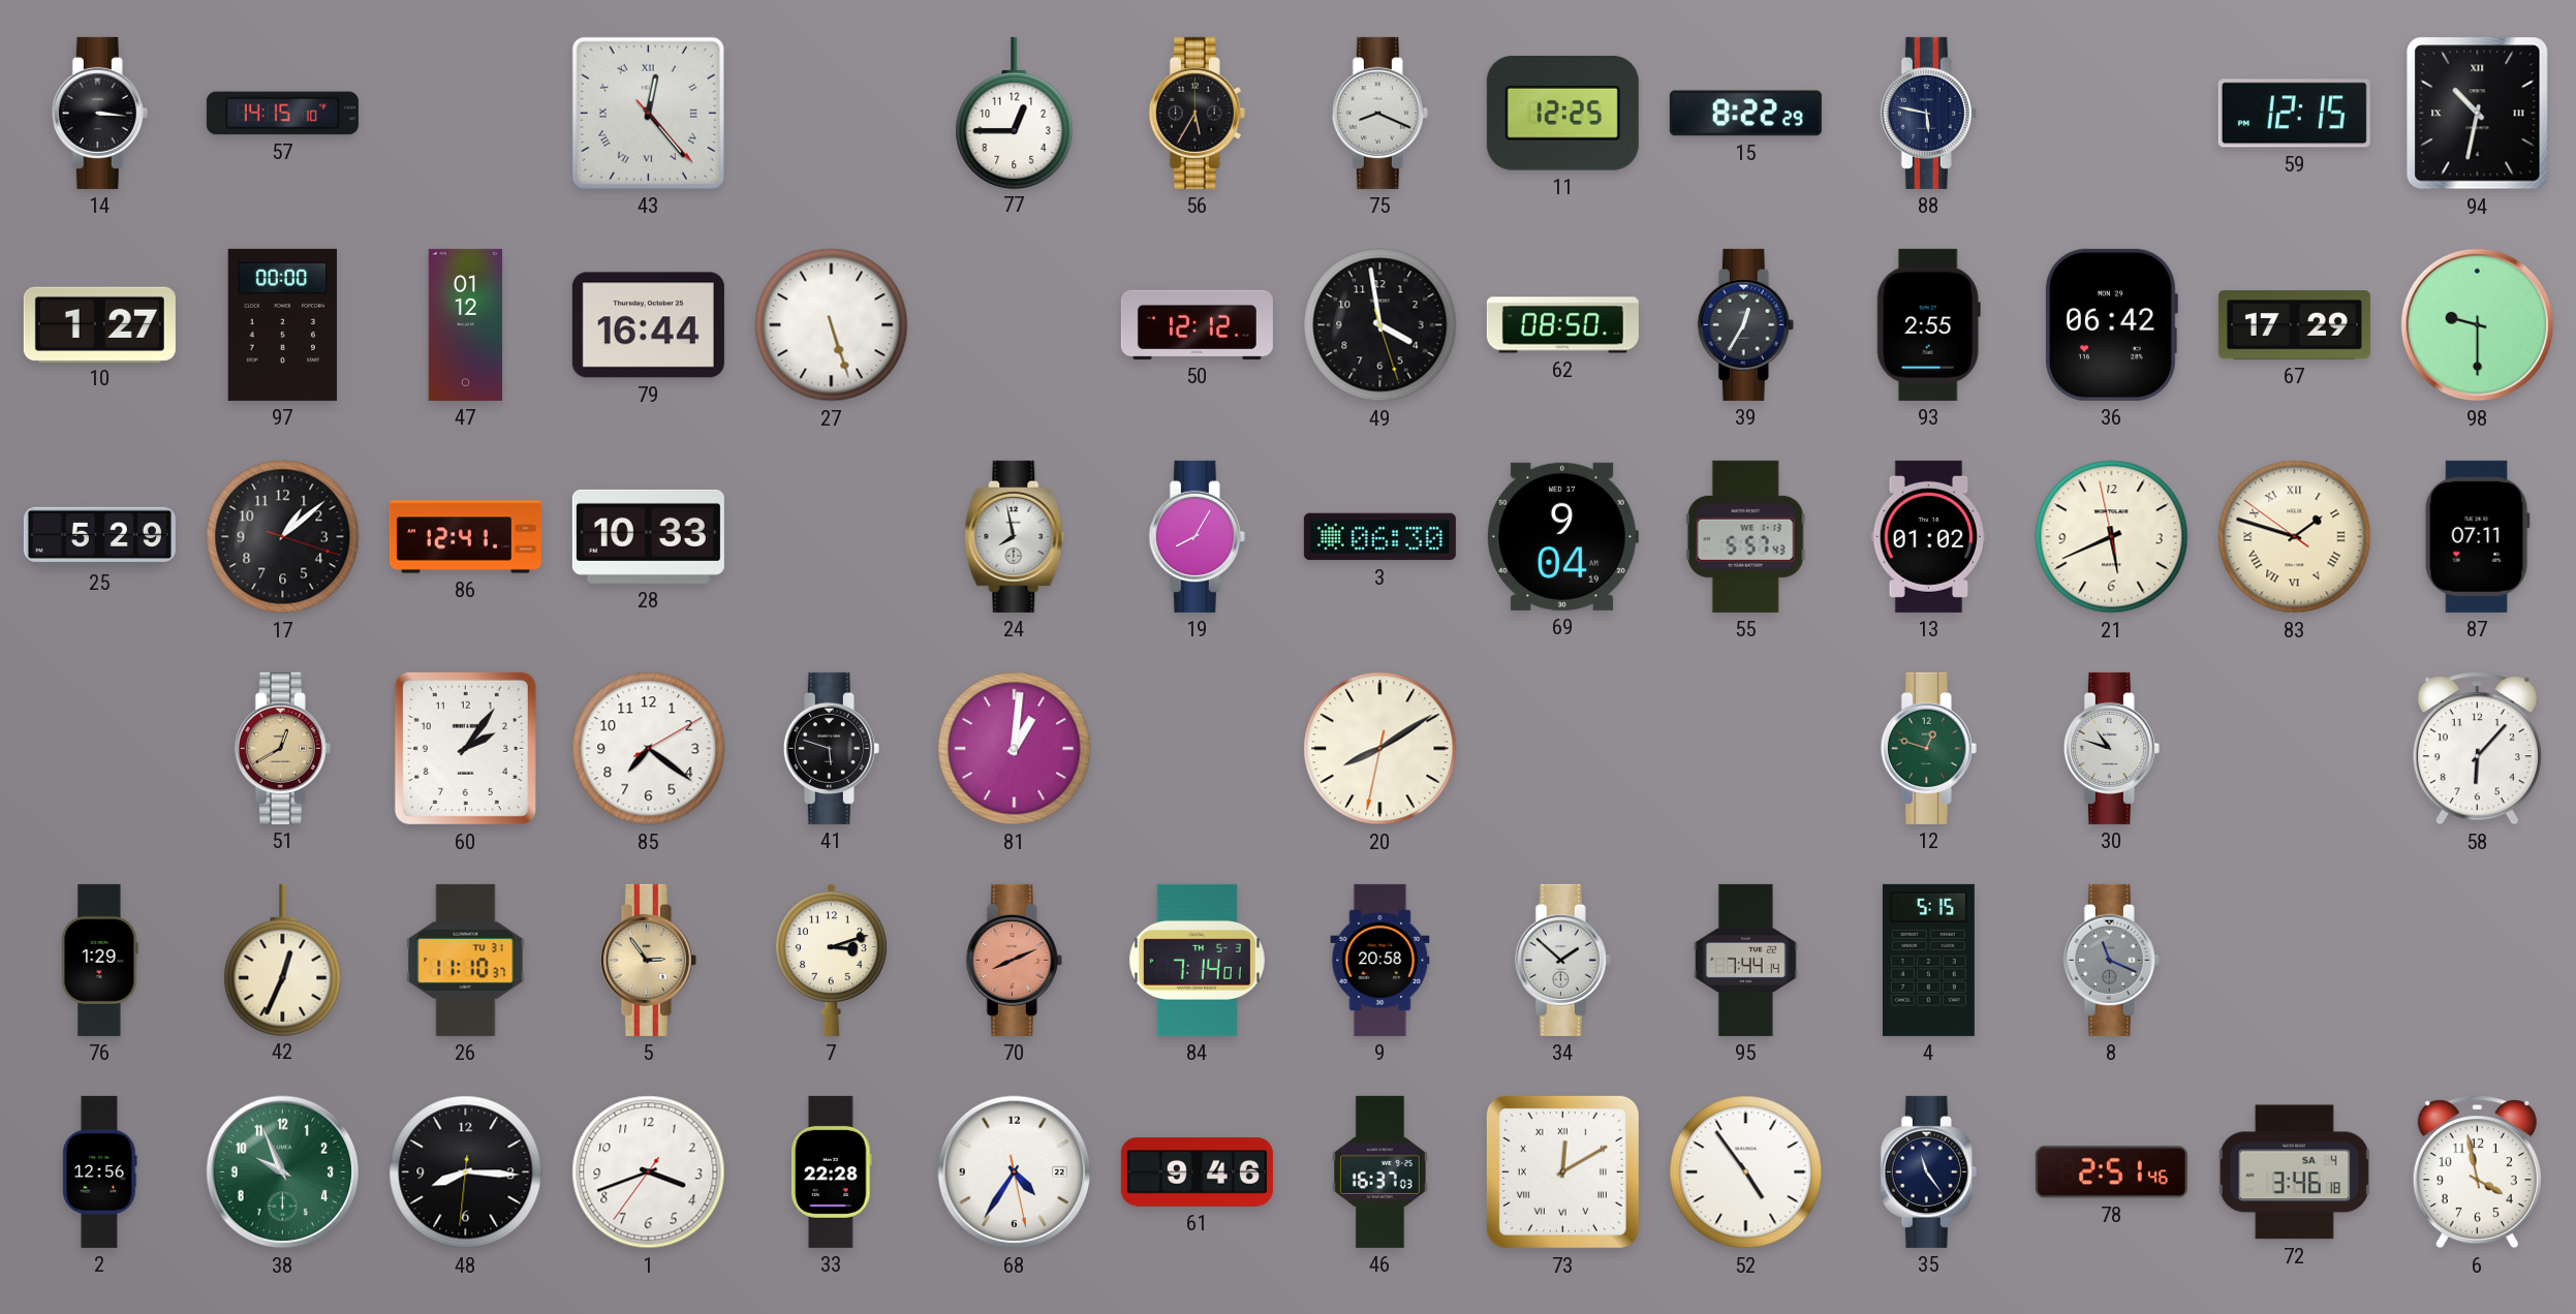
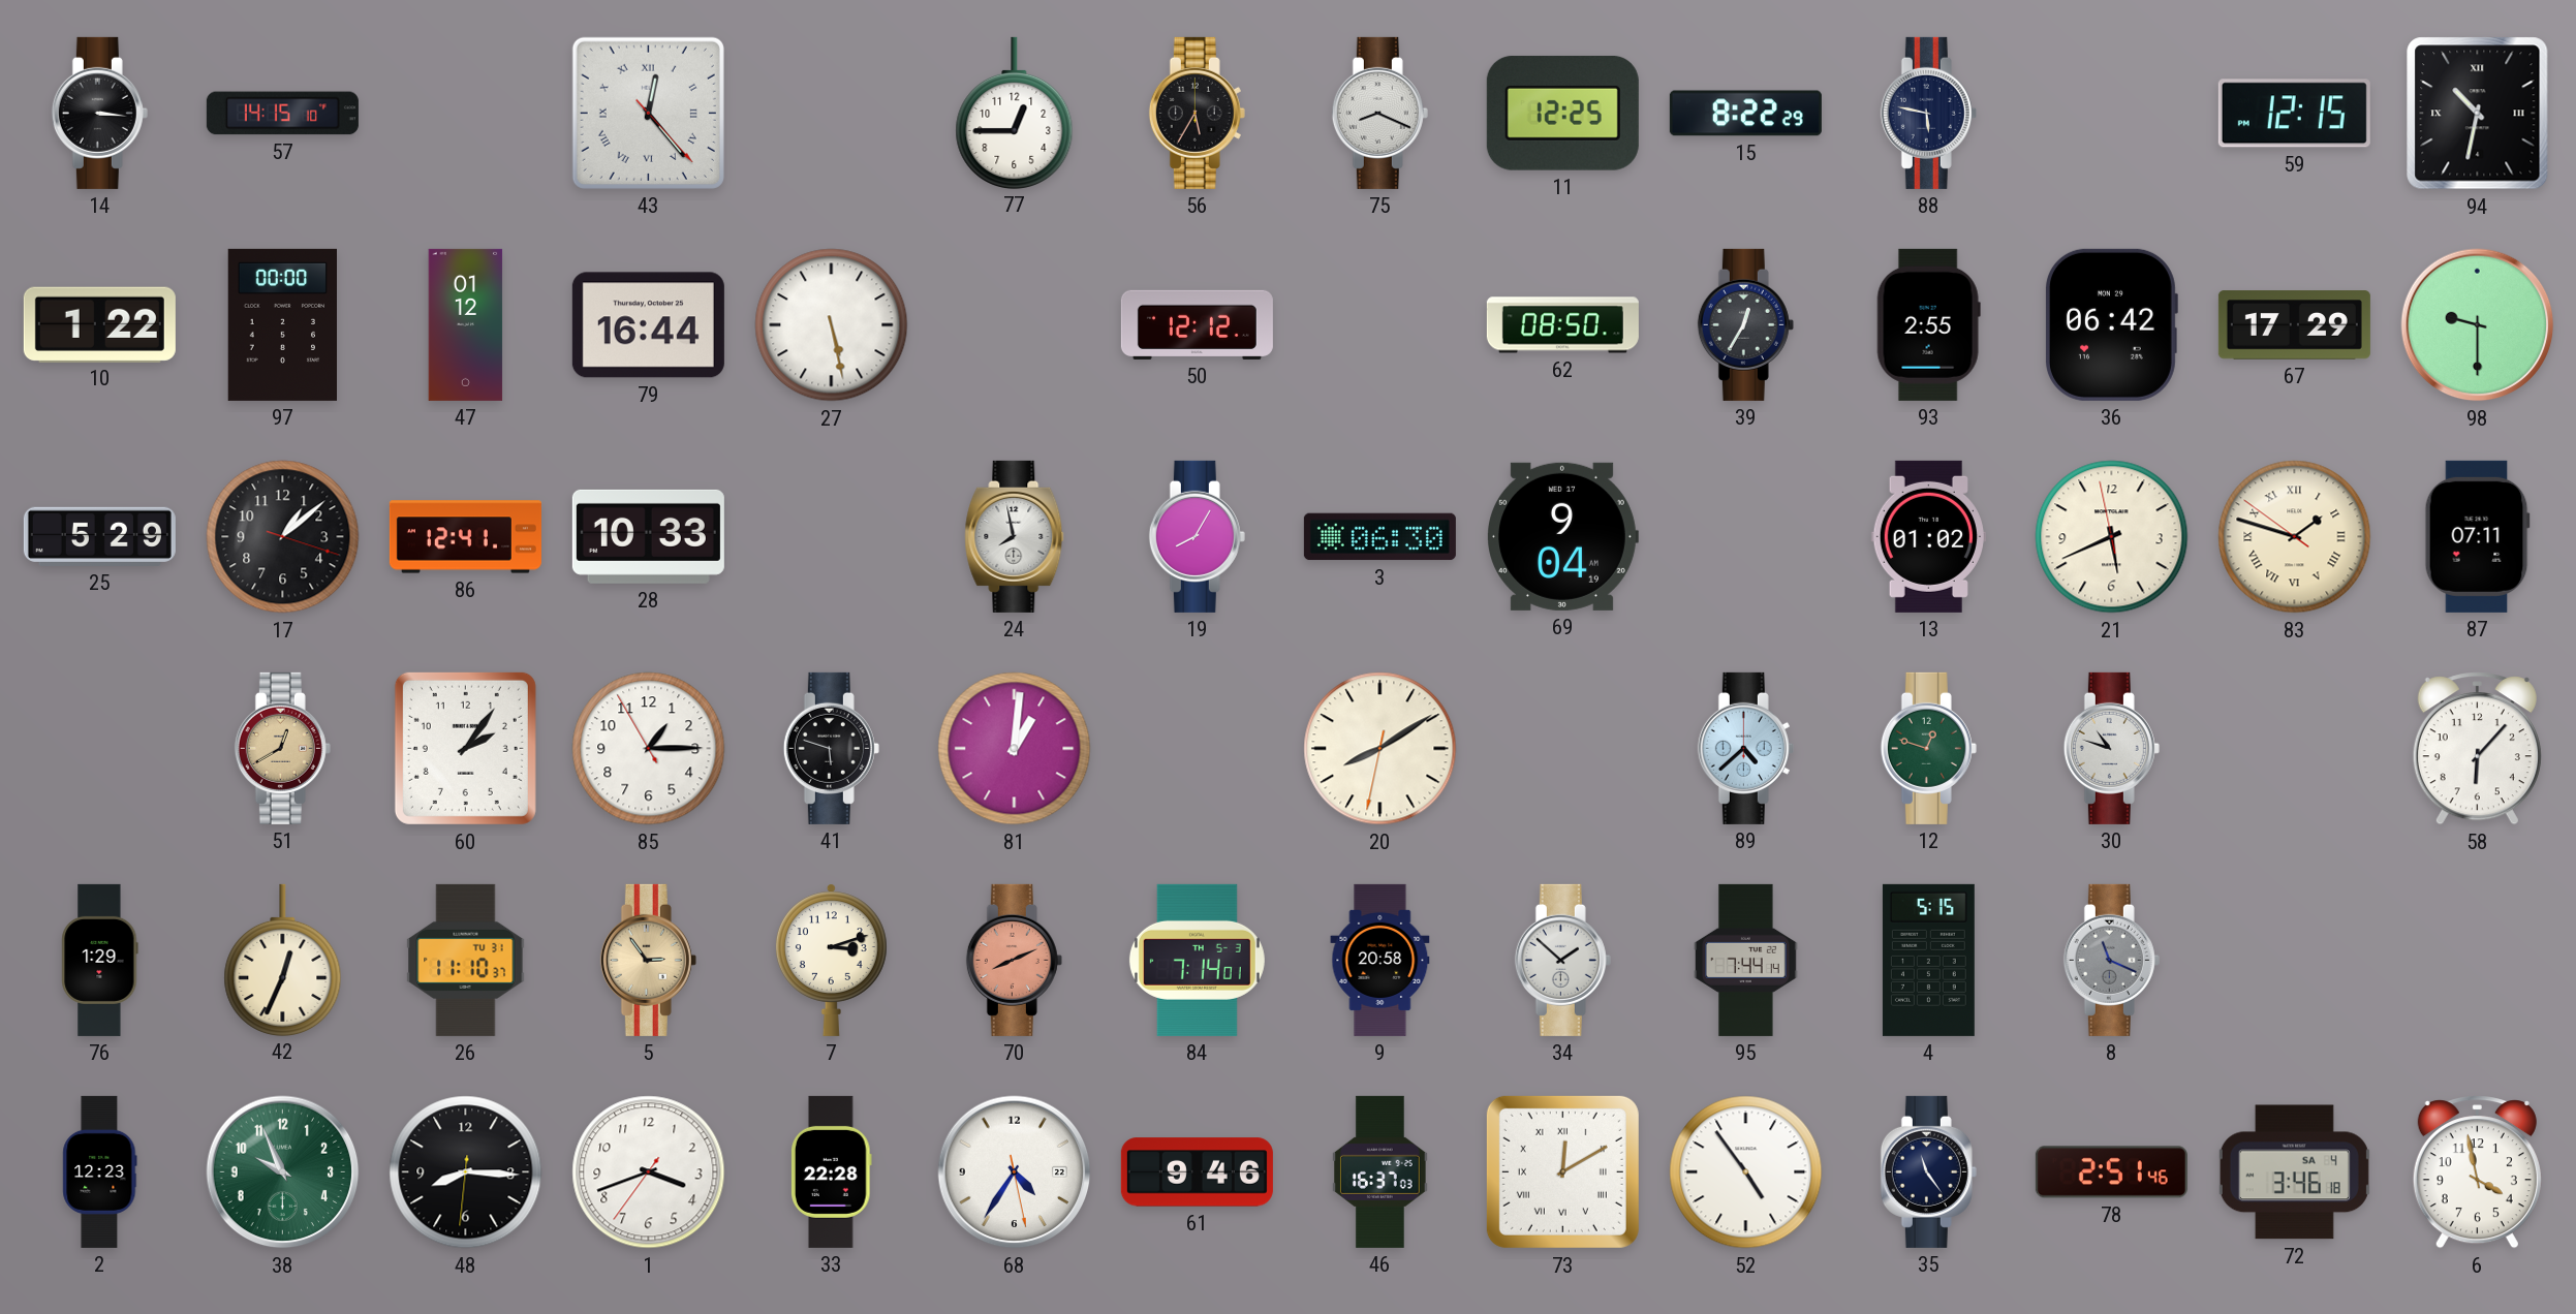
10: 1:27 -> 1:22
27: 5:27 -> 5:28
49: 3:58 -> none
55: 5:57 -> none
85: 7:21 -> 1:14
89: none -> 4:38
2: 12:56 -> 12:23
